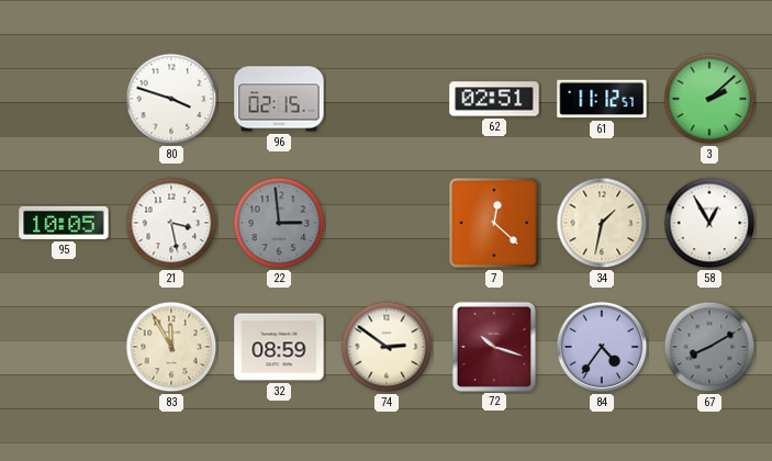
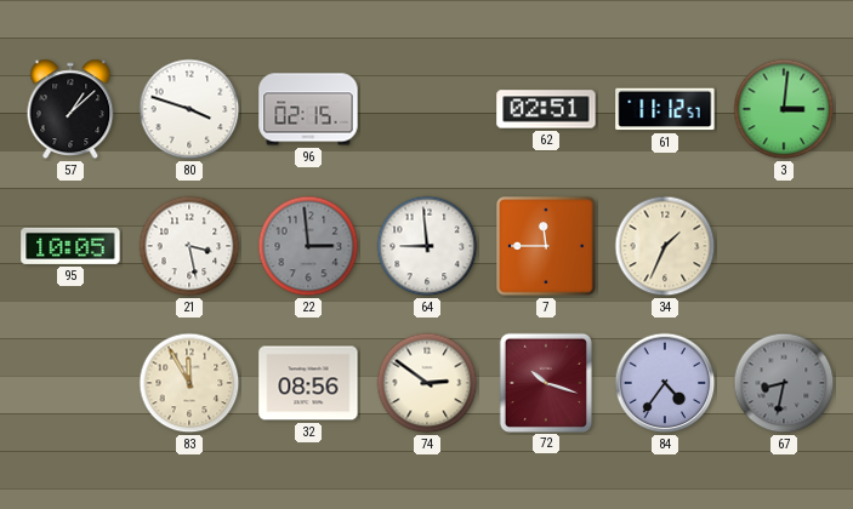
57: none -> 1:08
3: 2:08 -> 3:01
64: none -> 8:59
7: 12:22 -> 11:45
34: 1:32 -> 1:34
58: 12:55 -> none
32: 08:59 -> 08:56
67: 8:10 -> 8:32
